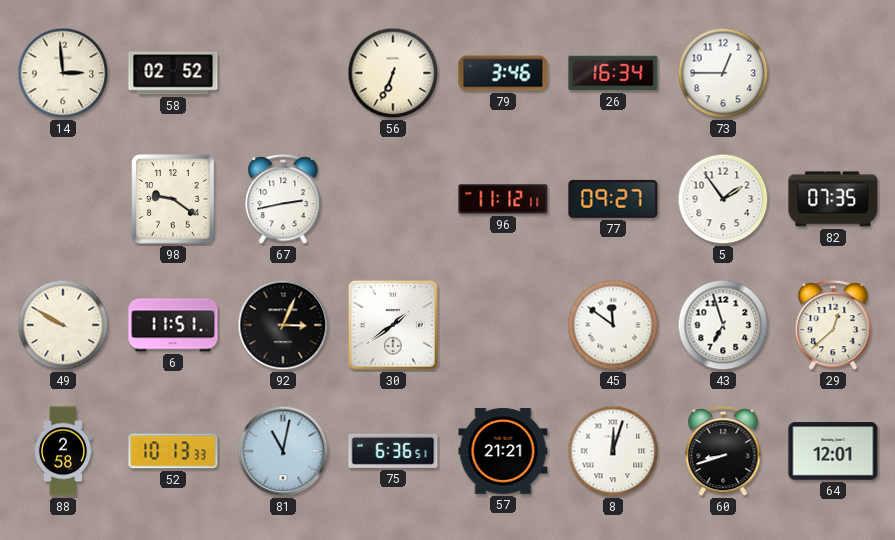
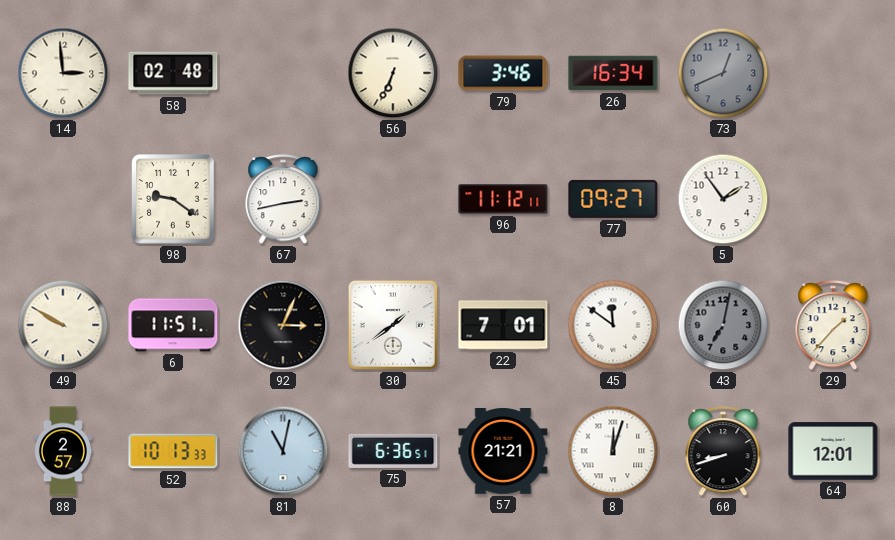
58: 02:52 -> 02:48
73: 12:45 -> 12:41
73 dial: white -> grey
82: 07:35 -> none
22: none -> 7:01
43: 6:57 -> 7:02
43 dial: white -> grey
29: 12:38 -> 1:37
88: 2:58 -> 2:57
